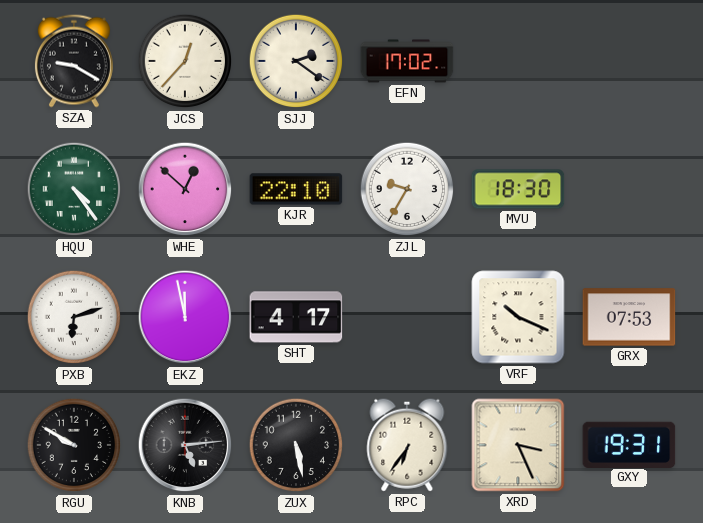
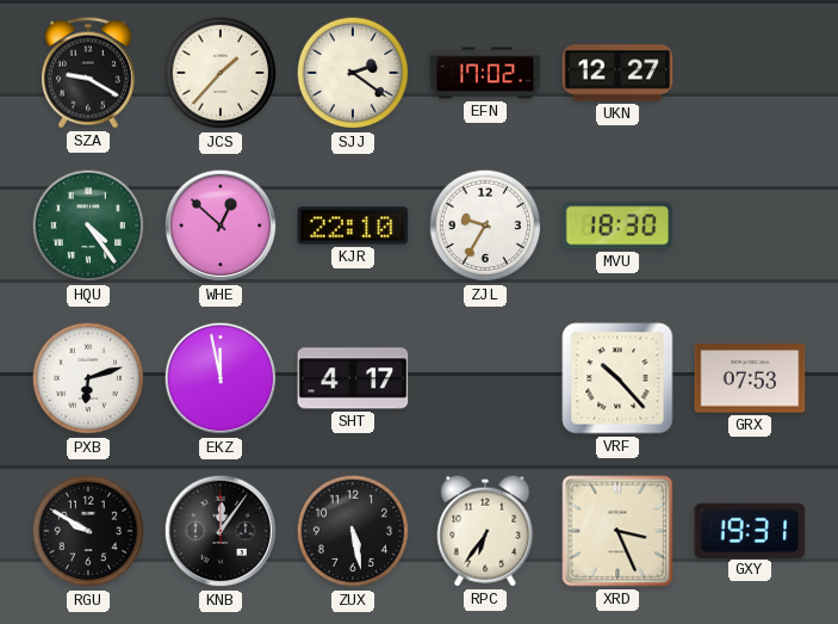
JCS: 12:37 -> 1:37
UKN: none -> 12:27
VRF: 10:19 -> 10:23
KNB: 5:14 -> 12:06
